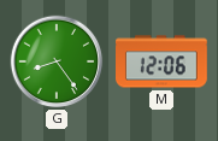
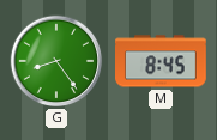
M: 12:06 -> 8:45
